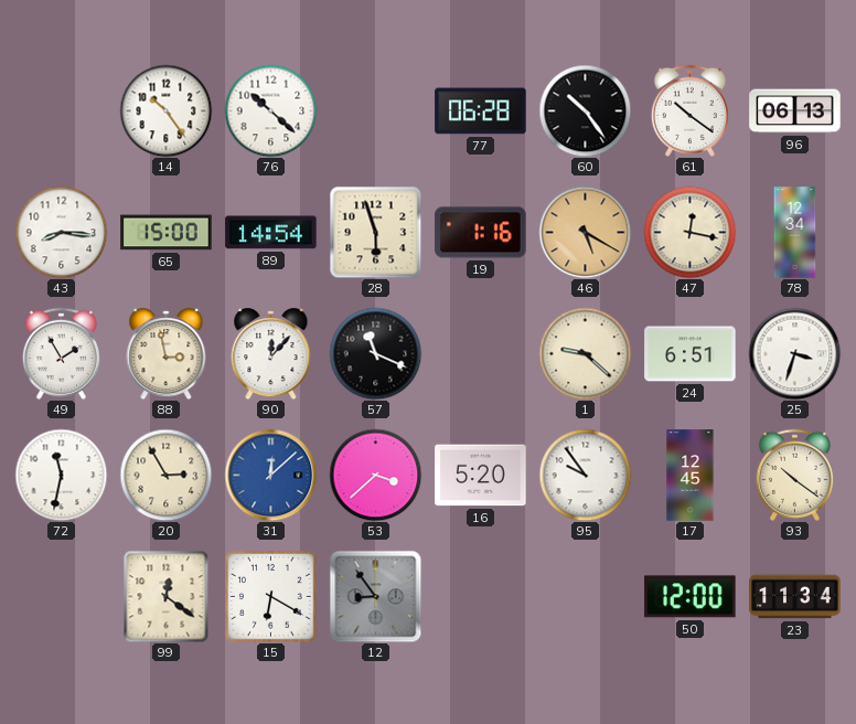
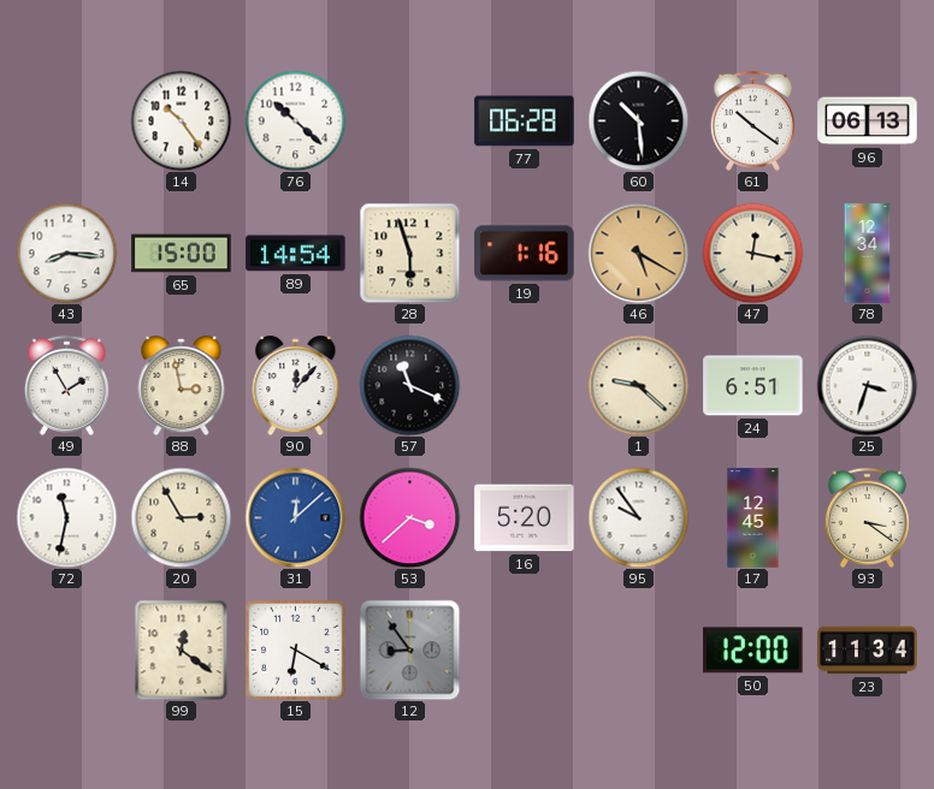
60: 10:24 -> 10:29
93: 10:21 -> 3:21
